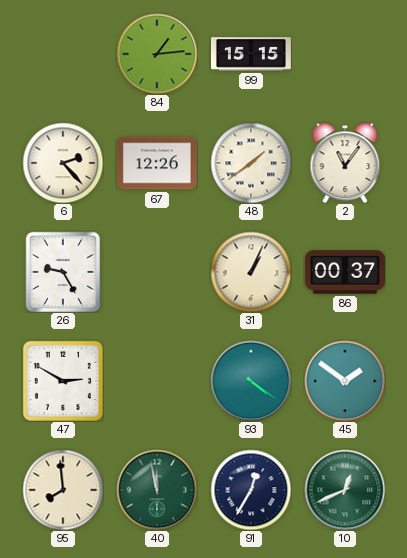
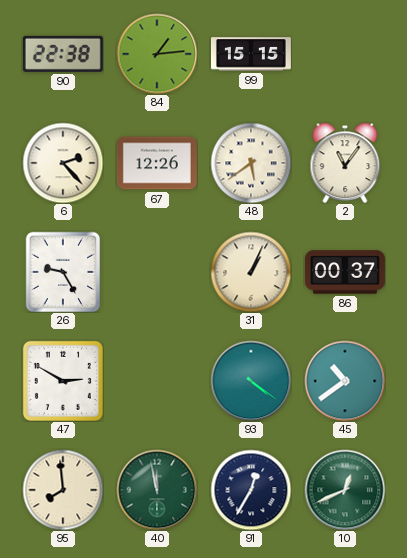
90: none -> 22:38
48: 1:39 -> 5:39
45: 1:51 -> 10:39
